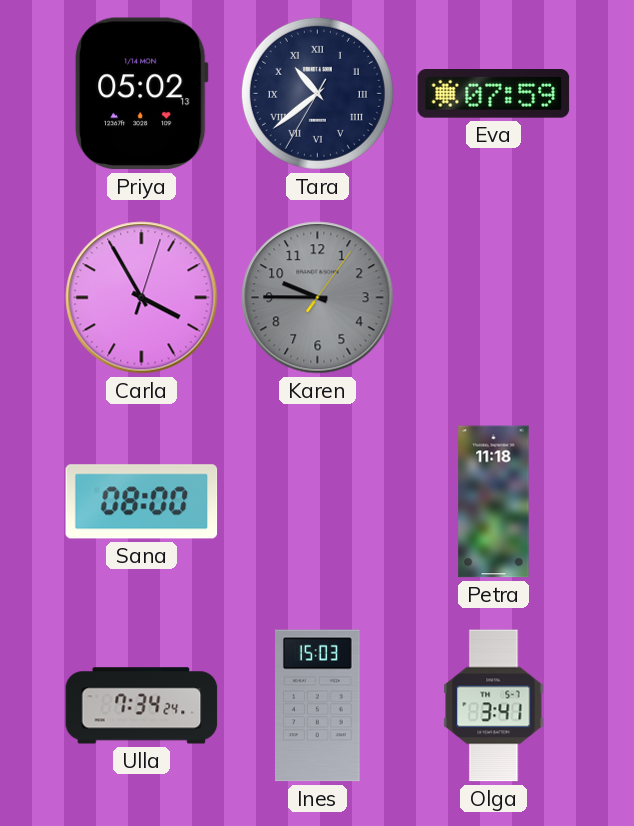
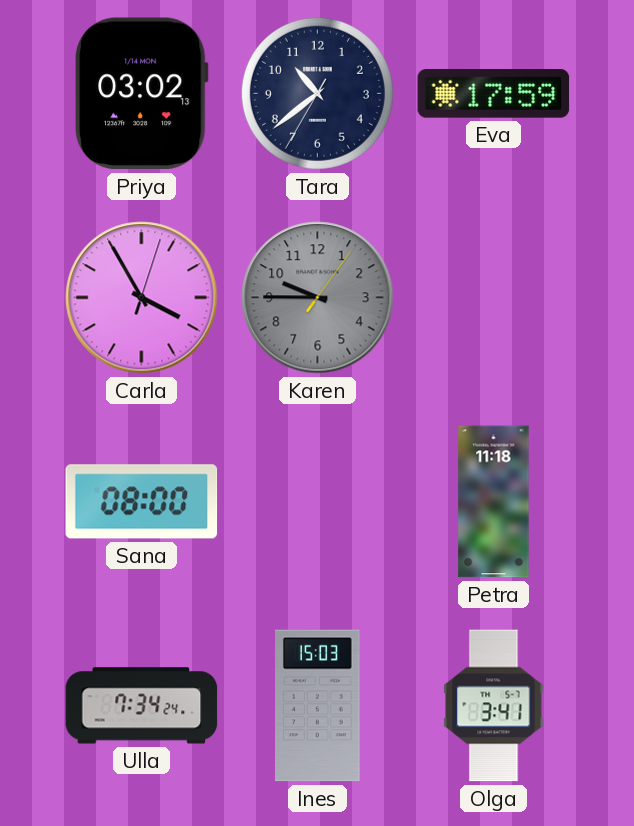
Priya: 05:02 -> 03:02
Tara numerals: Roman -> Arabic
Eva: 07:59 -> 17:59
